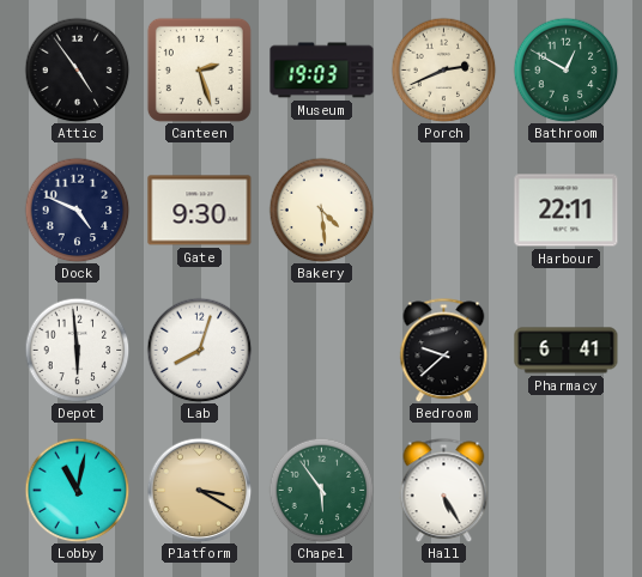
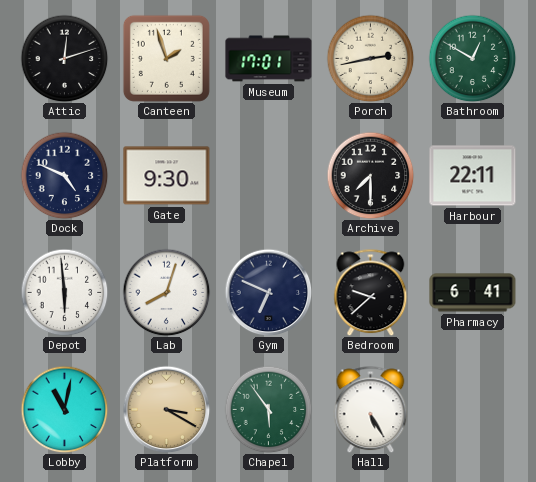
Attic: 4:54 -> 12:12
Canteen: 2:27 -> 1:57
Museum: 19:03 -> 17:01
Porch: 2:41 -> 2:43
Bakery: 4:29 -> none
Archive: none -> 7:30
Gym: none -> 6:49
